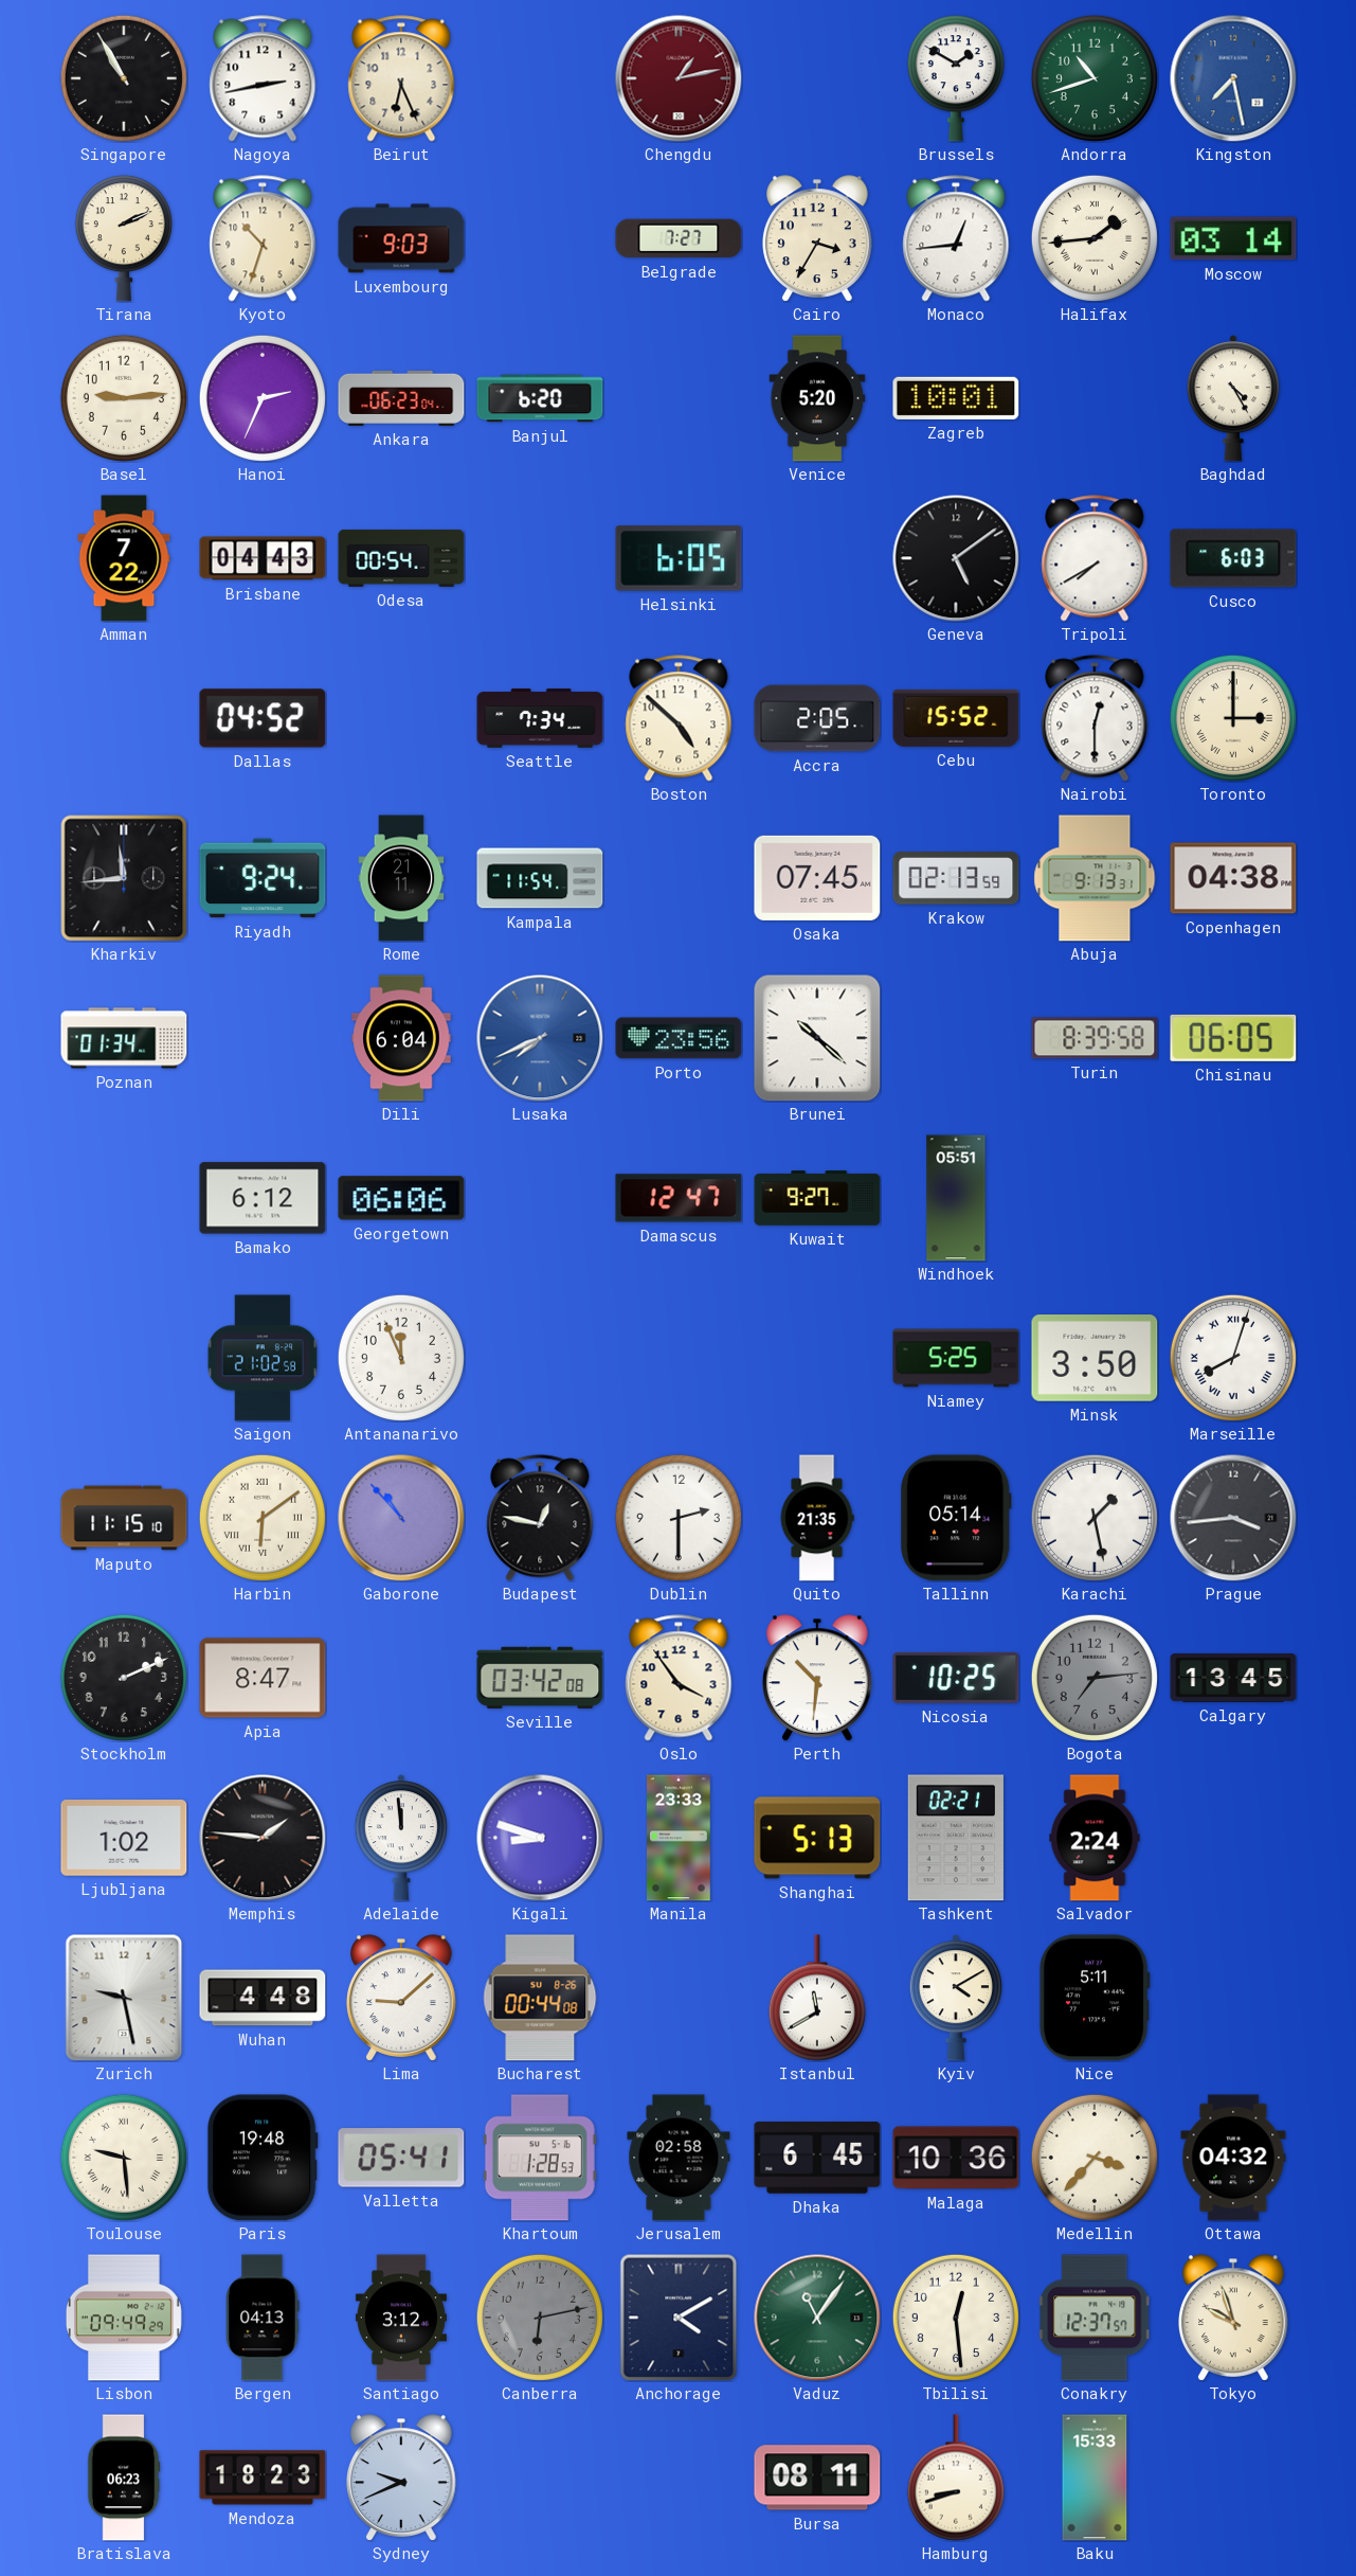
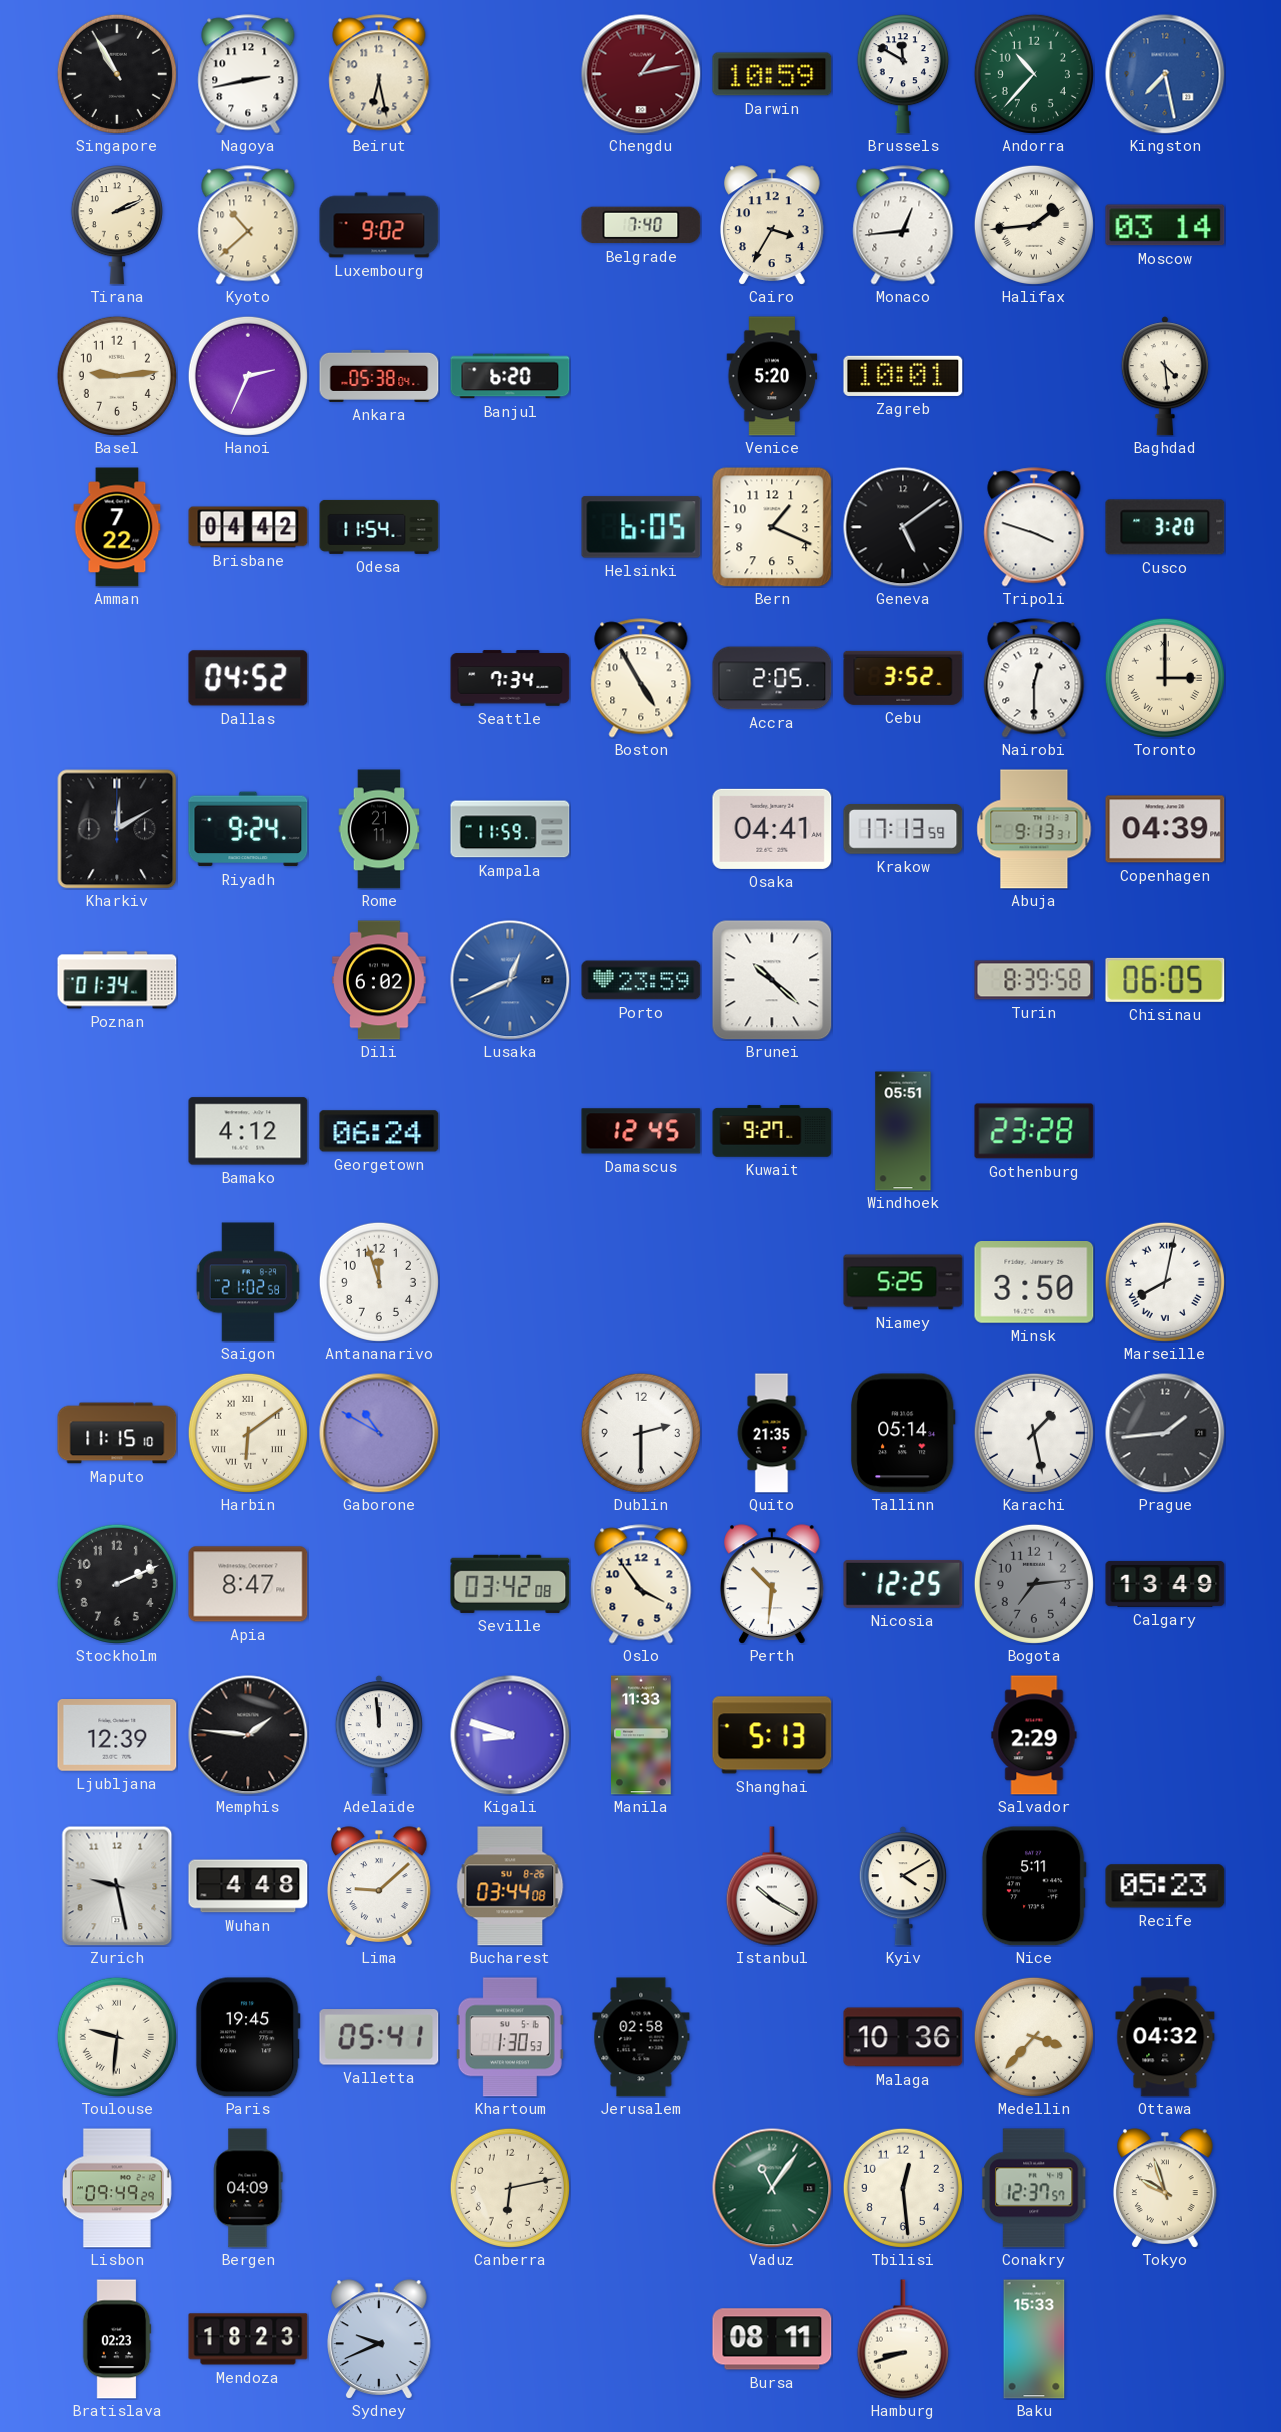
Beirut: 6:26 -> 6:28
Darwin: none -> 10:59
Brussels: 1:50 -> 11:50
Andorra: 10:42 -> 10:37
Kyoto: 10:33 -> 10:38
Luxembourg: 9:03 -> 9:02
Belgrade: 7:27 -> 7:40
Ankara: 06:23 -> 05:38
Baghdad: 4:25 -> 4:29
Brisbane: 04:43 -> 04:42
Odesa: 00:54 -> 11:54
Bern: none -> 1:19
Tripoli: 7:40 -> 3:48
Cusco: 6:03 -> 3:20
Boston: 4:52 -> 4:55
Cebu: 15:52 -> 3:52
Kharkiv: 11:44 -> 12:10
Kampala: 11:54 -> 11:59
Osaka: 07:45 -> 04:41
Krakow: 02:13 -> 17:13
Copenhagen: 04:38 -> 04:39
Dili: 6:04 -> 6:02
Lusaka: 7:41 -> 12:41
Porto: 23:56 -> 23:59
Bamako: 6:12 -> 4:12
Georgetown: 06:06 -> 06:24
Damascus: 12:47 -> 12:45
Gothenburg: none -> 23:28
Antananarivo: 11:56 -> 11:57
Marseille: 8:03 -> 8:02
Gaborone: 10:53 -> 10:50
Budapest: 12:47 -> none
Prague: 3:44 -> 1:44
Nicosia: 10:25 -> 12:25
Calgary: 13:45 -> 13:49
Ljubljana: 1:02 -> 12:39
Manila: 23:33 -> 11:33
Tashkent: 02:21 -> none
Salvador: 2:24 -> 2:29
Bucharest: 00:44 -> 03:44
Istanbul: 11:40 -> 10:20
Recife: none -> 05:23
Toulouse: 9:29 -> 9:31
Paris: 19:48 -> 19:45
Khartoum: 1:28 -> 1:30
Dhaka: 6:45 -> none
Bergen: 04:13 -> 04:09
Santiago: 3:12 -> none
Canberra dial: grey -> cream
Anchorage: 4:10 -> none
Bratislava: 06:23 -> 02:23
